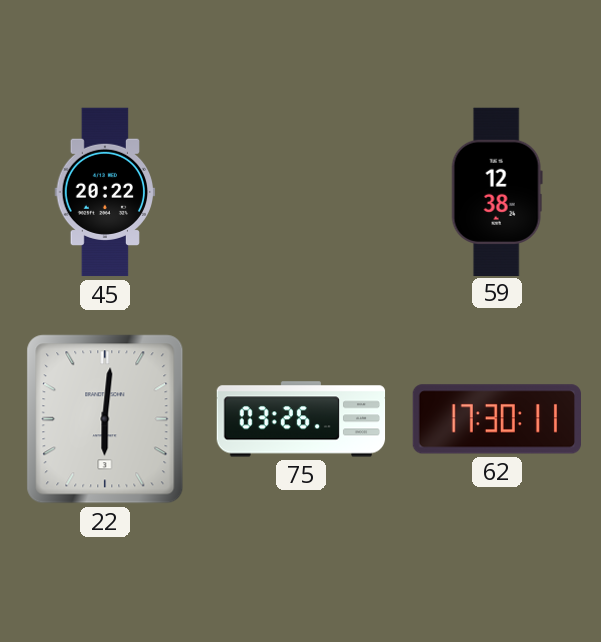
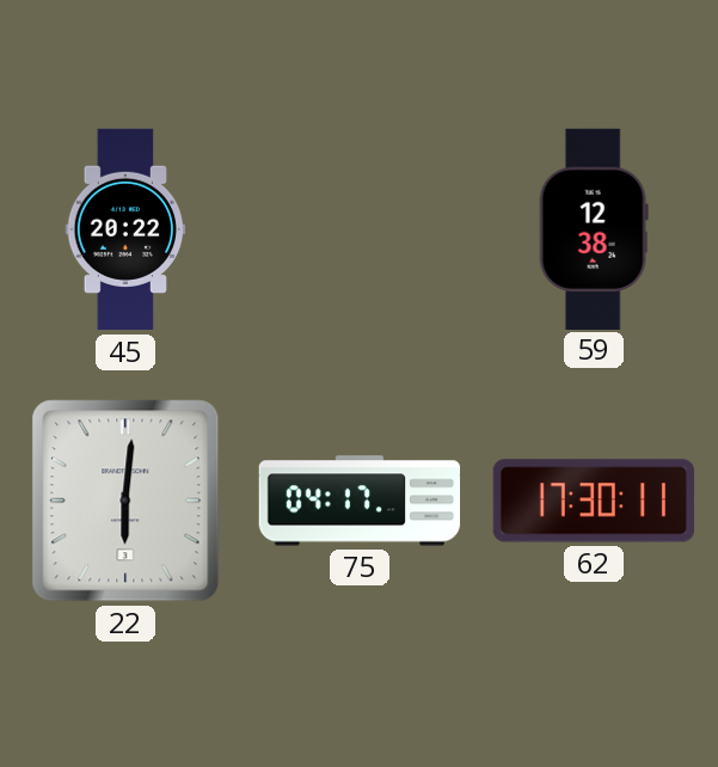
75: 03:26 -> 04:17
